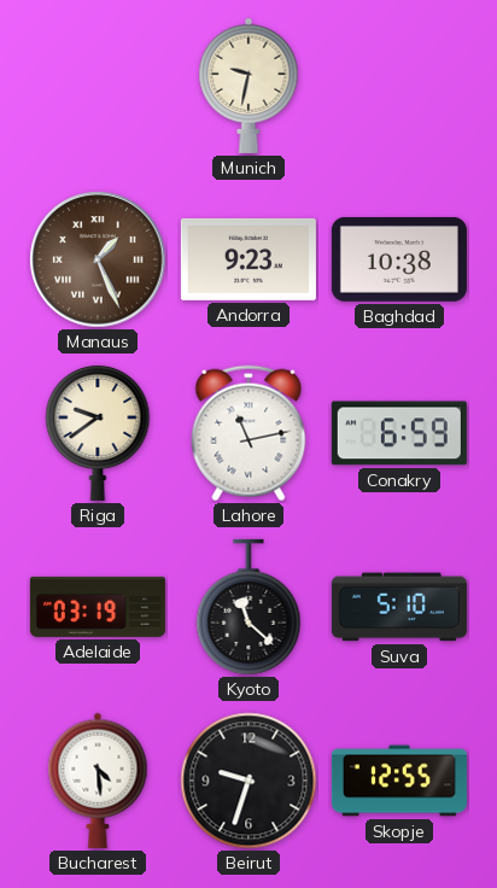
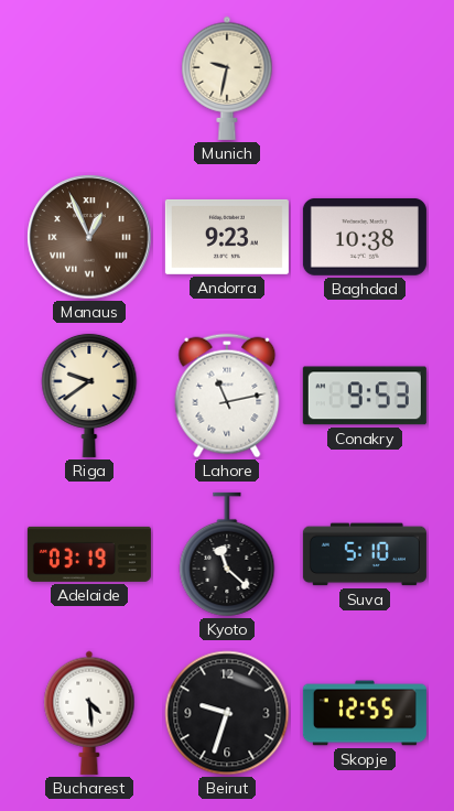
Manaus: 1:26 -> 12:56
Conakry: 6:59 -> 9:53
